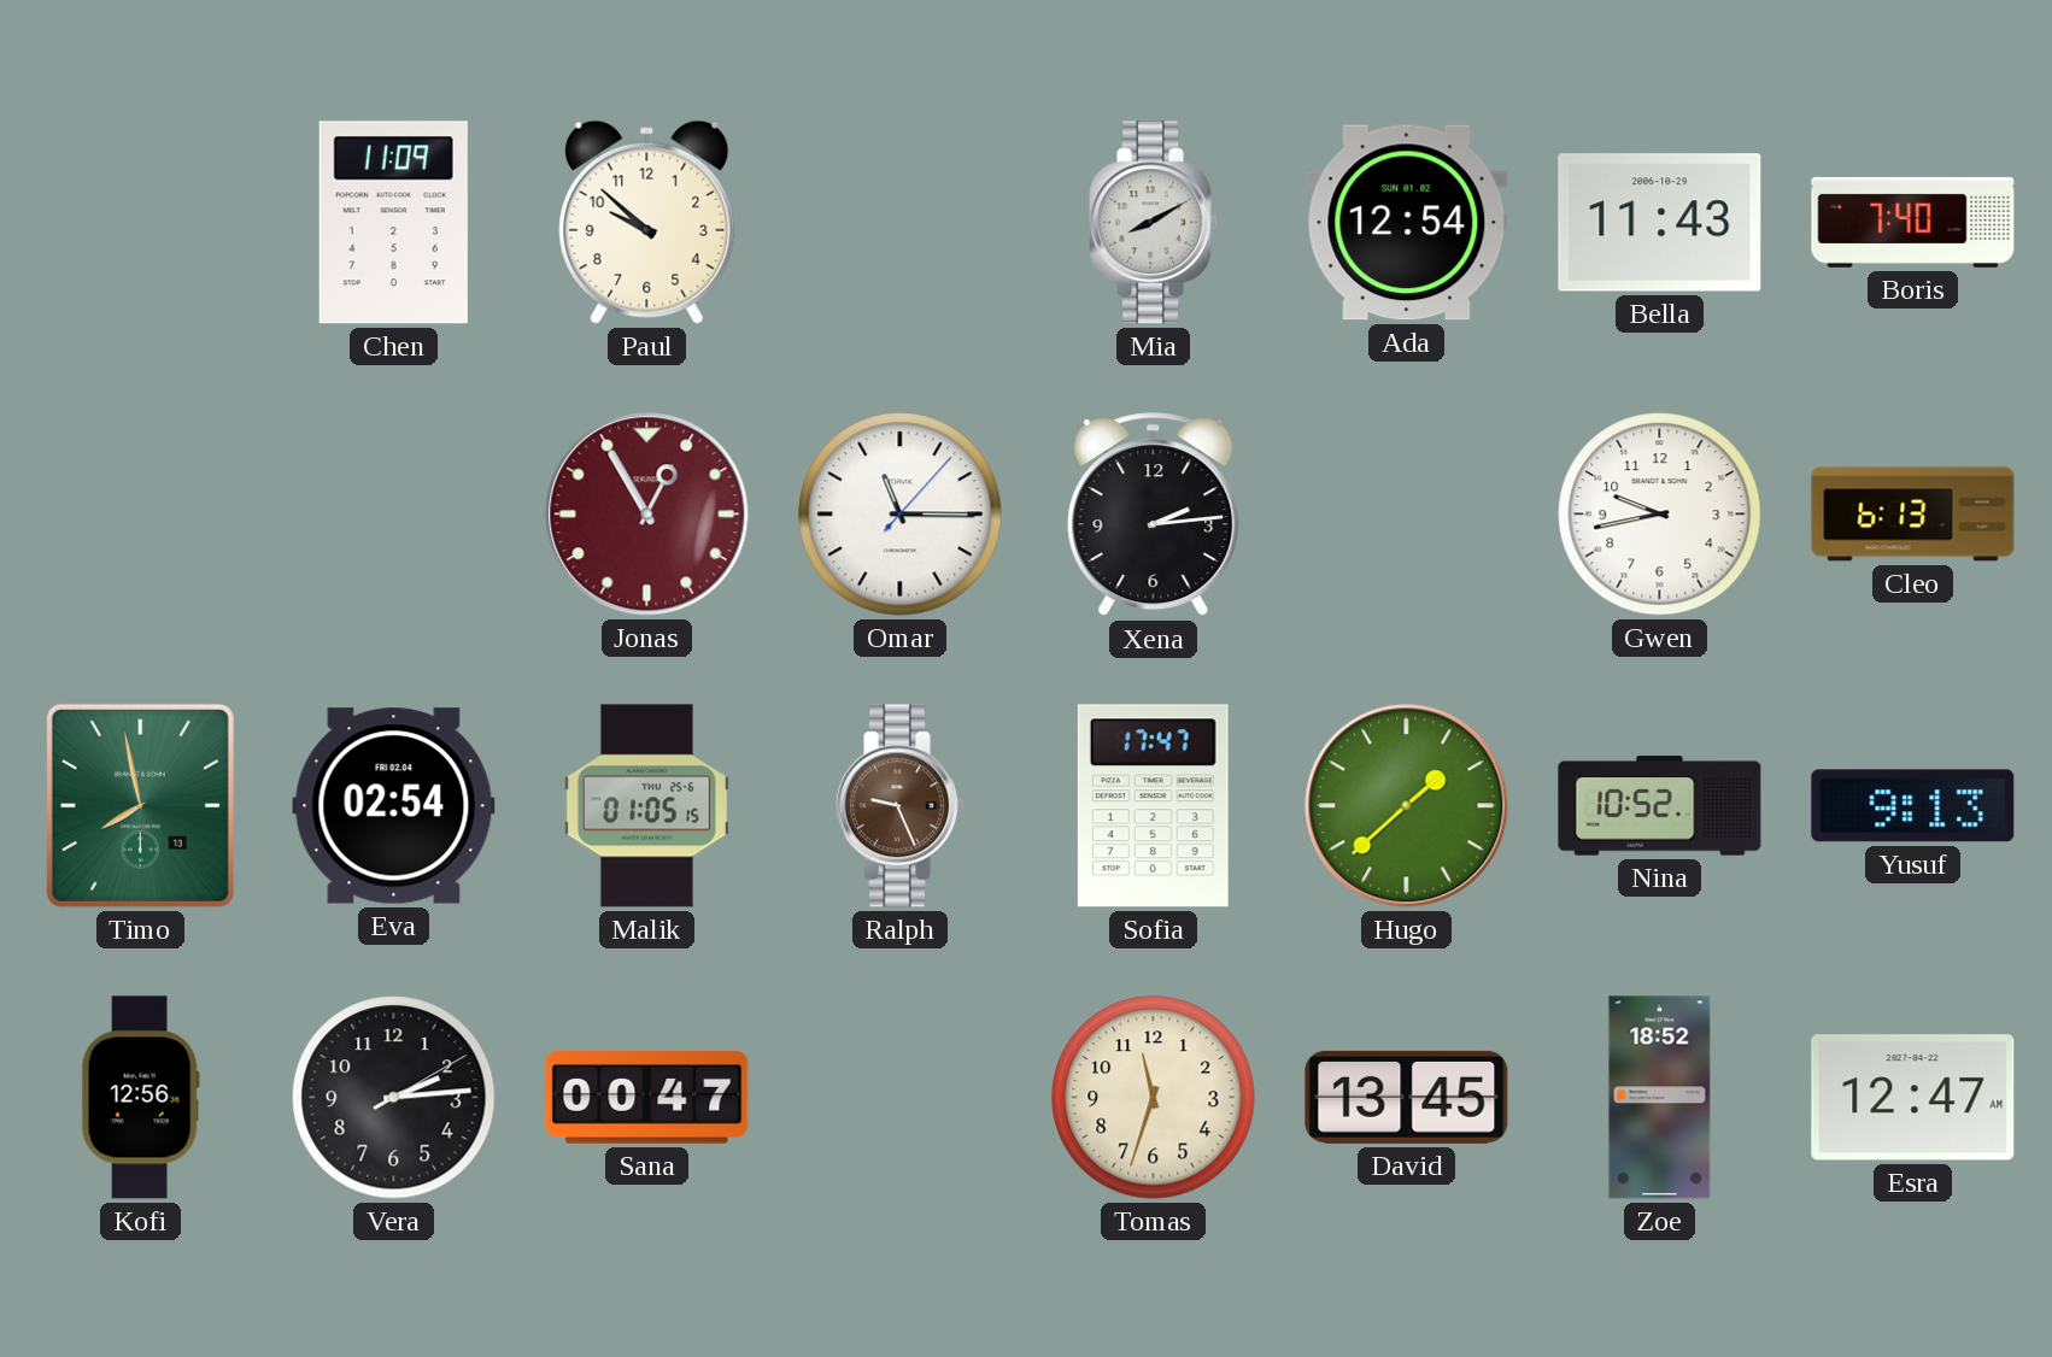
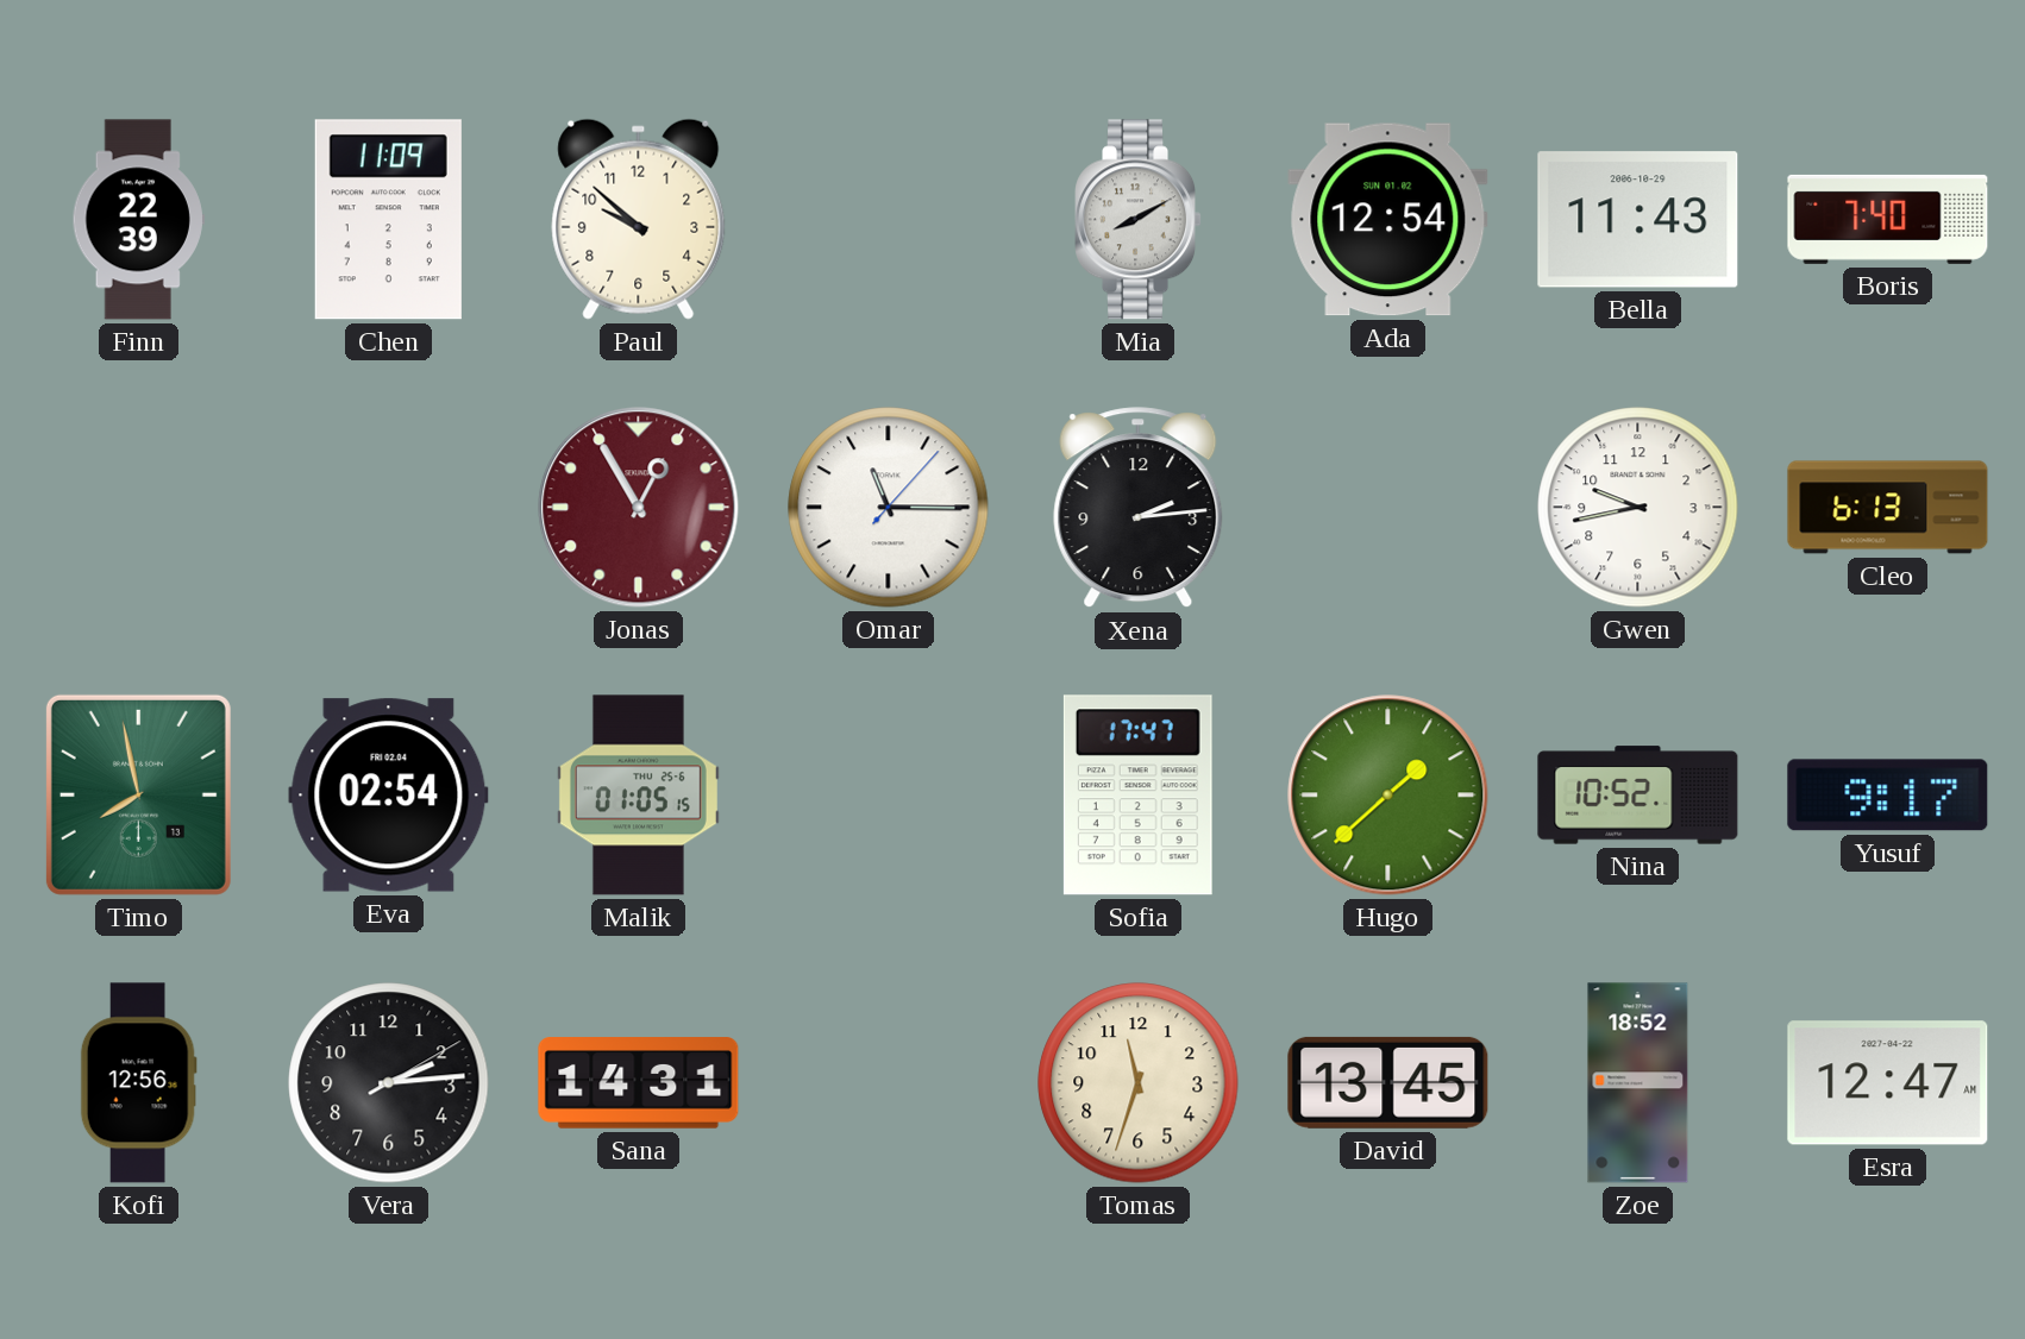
Finn: none -> 22:39
Ralph: 9:26 -> none
Yusuf: 9:13 -> 9:17
Sana: 00:47 -> 14:31
